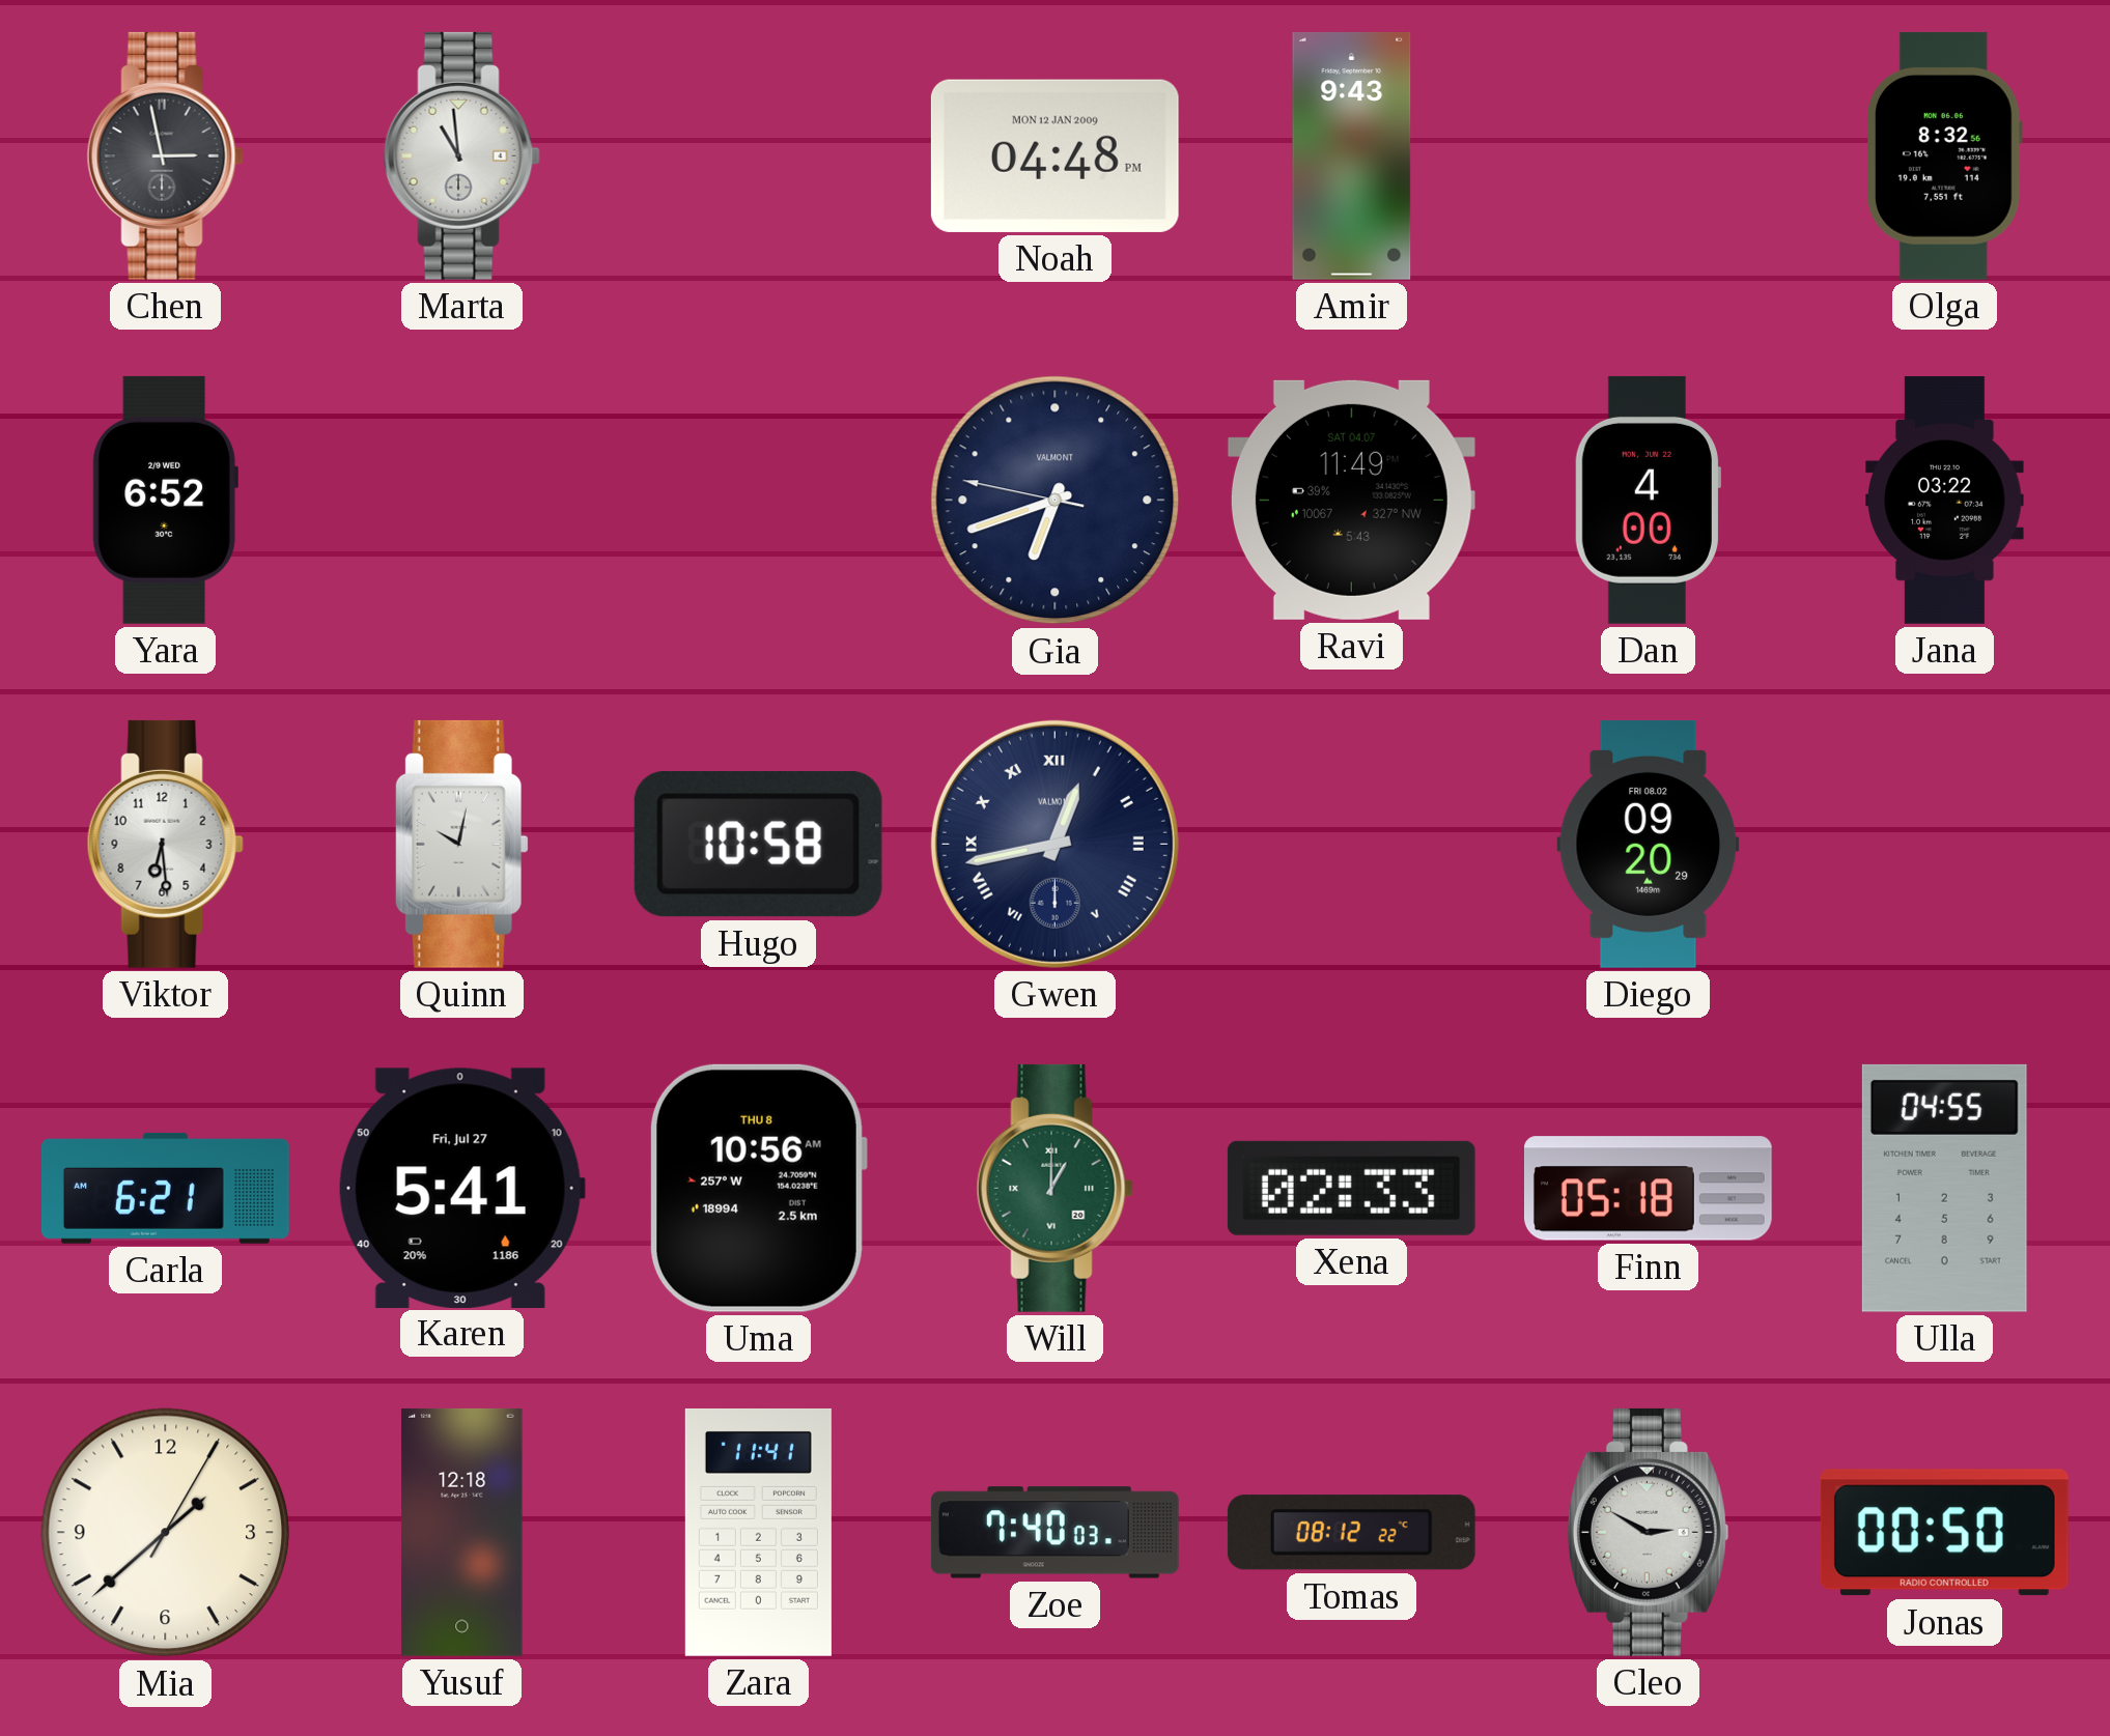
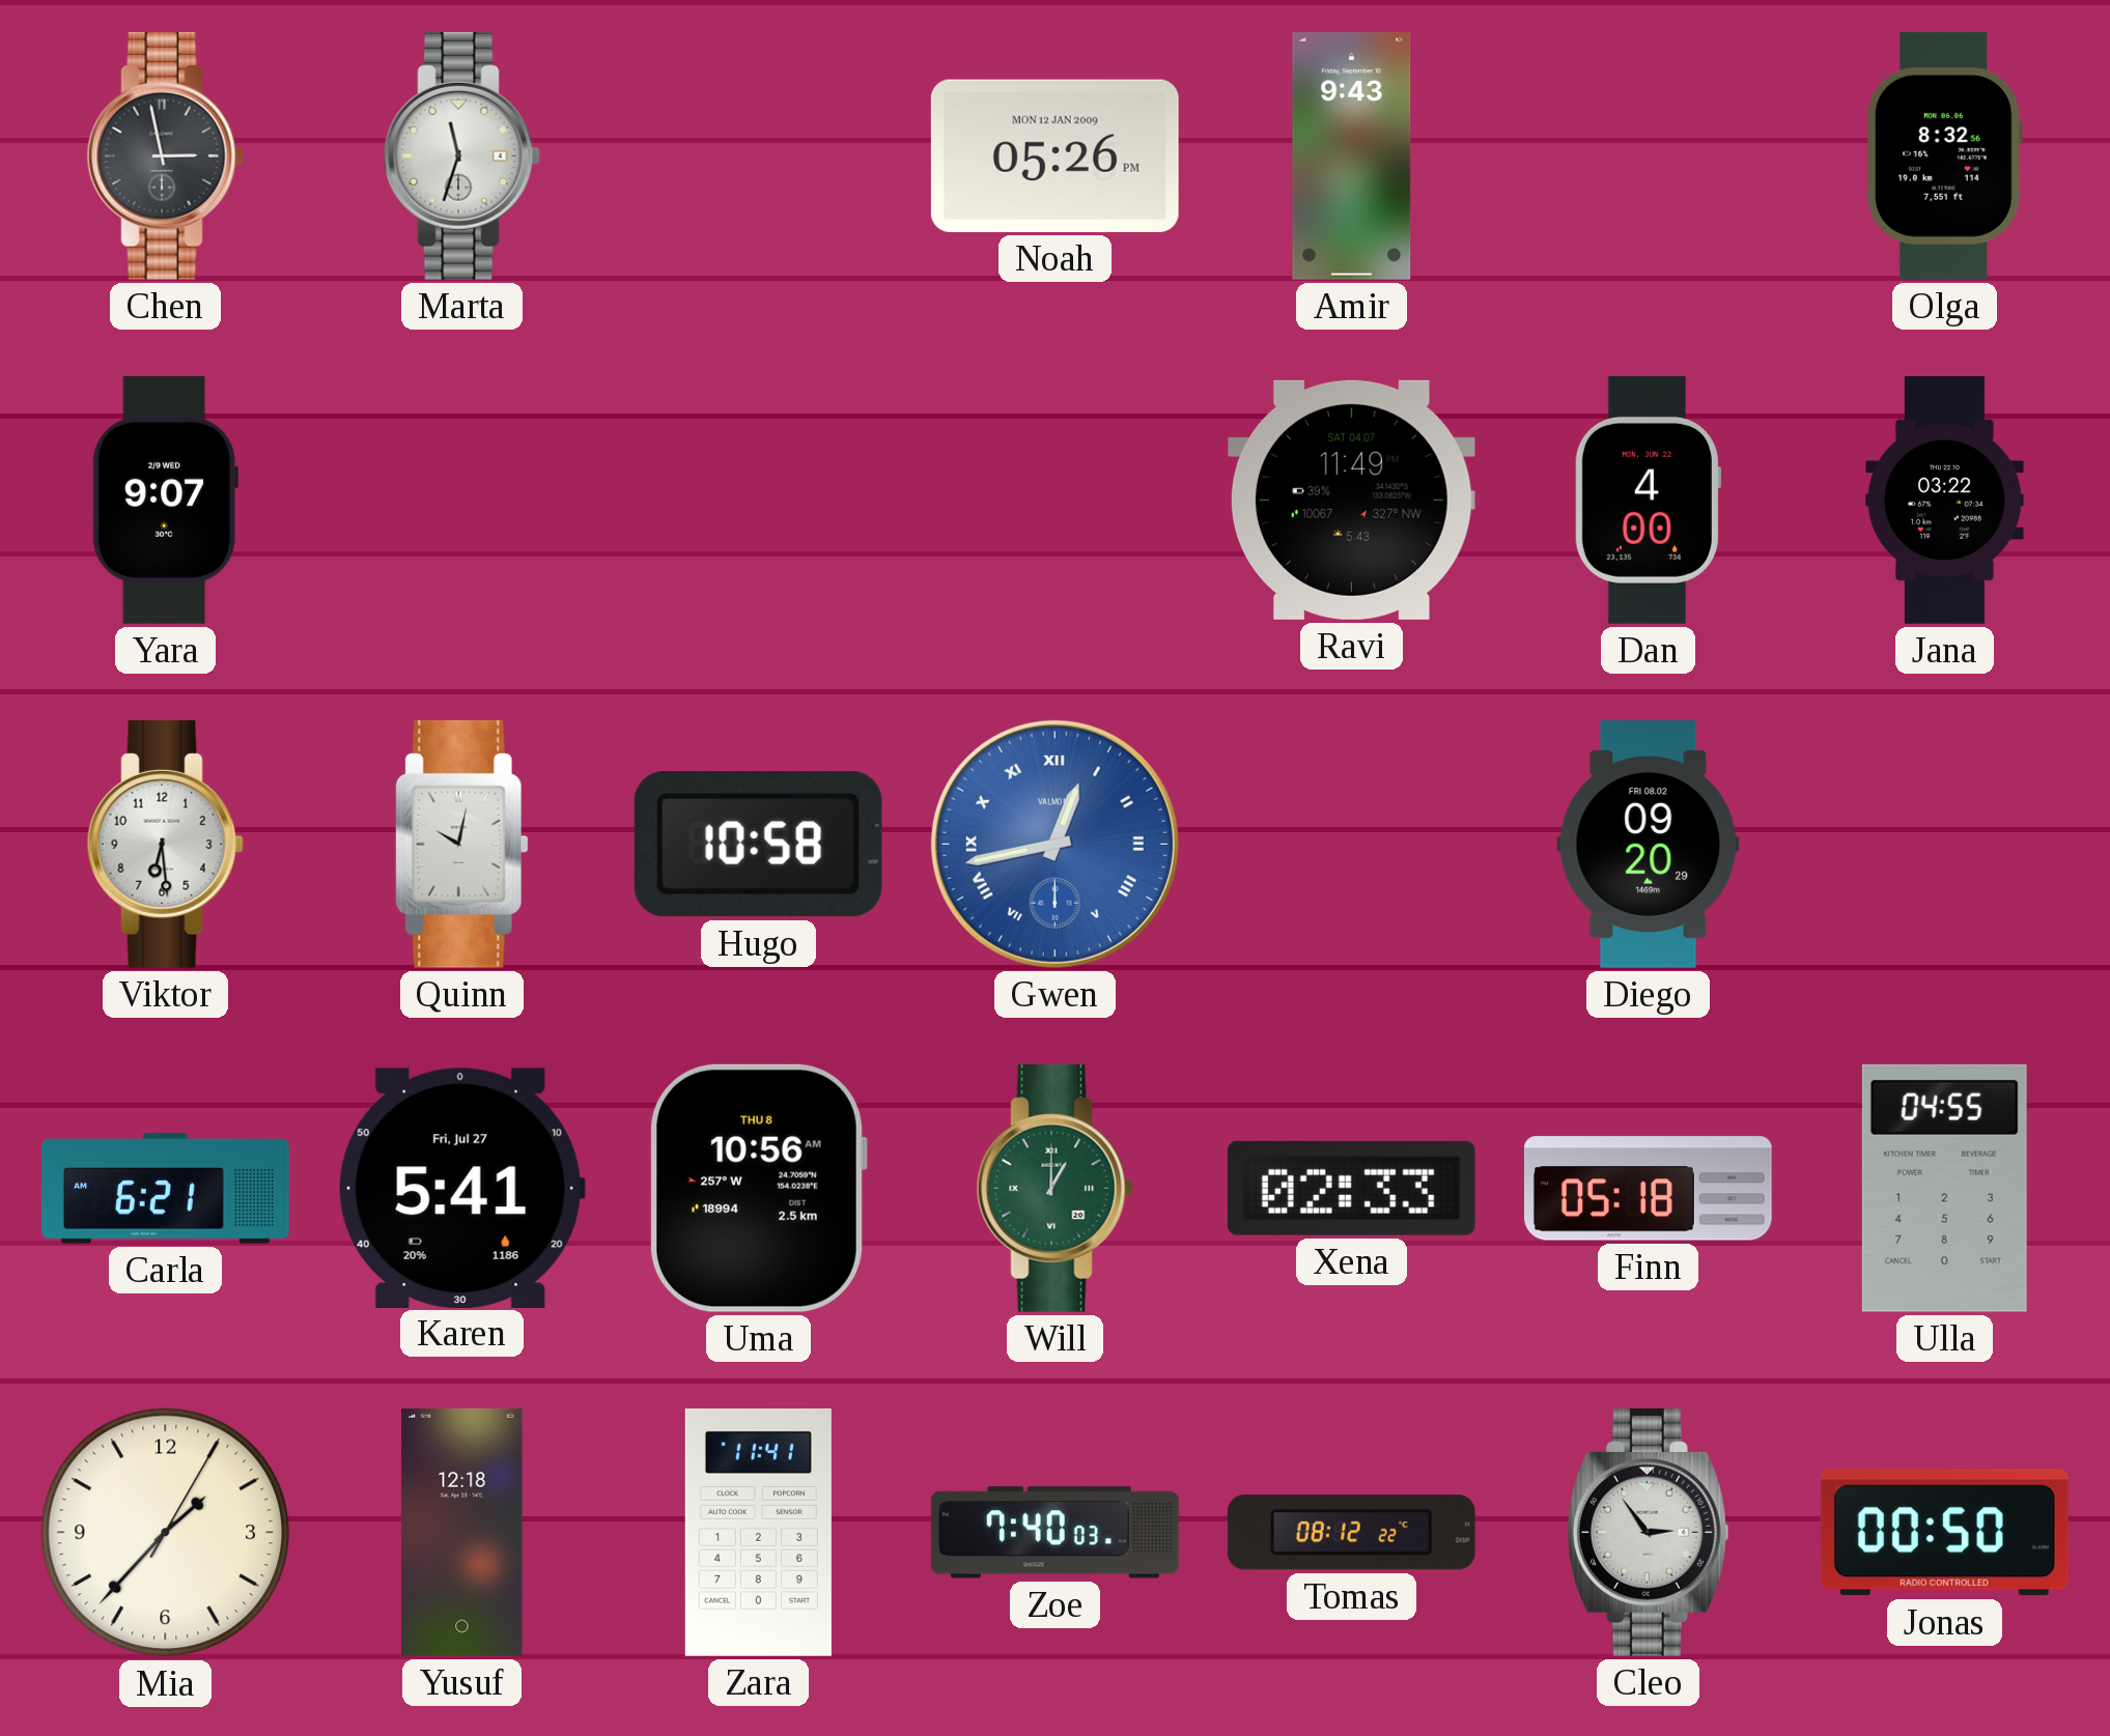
Marta: 10:59 -> 11:33
Noah: 04:48 -> 05:26
Yara: 6:52 -> 9:07
Gia: 6:41 -> none
Gwen dial: navy -> blue
Mia: 1:38 -> 1:37
Cleo: 2:50 -> 2:54
